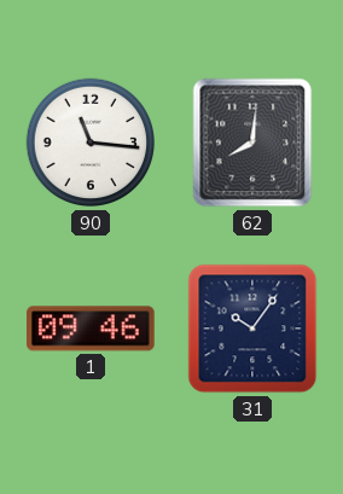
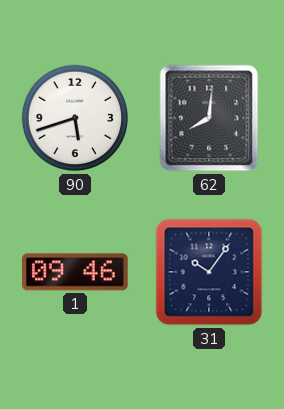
90: 11:16 -> 5:42
